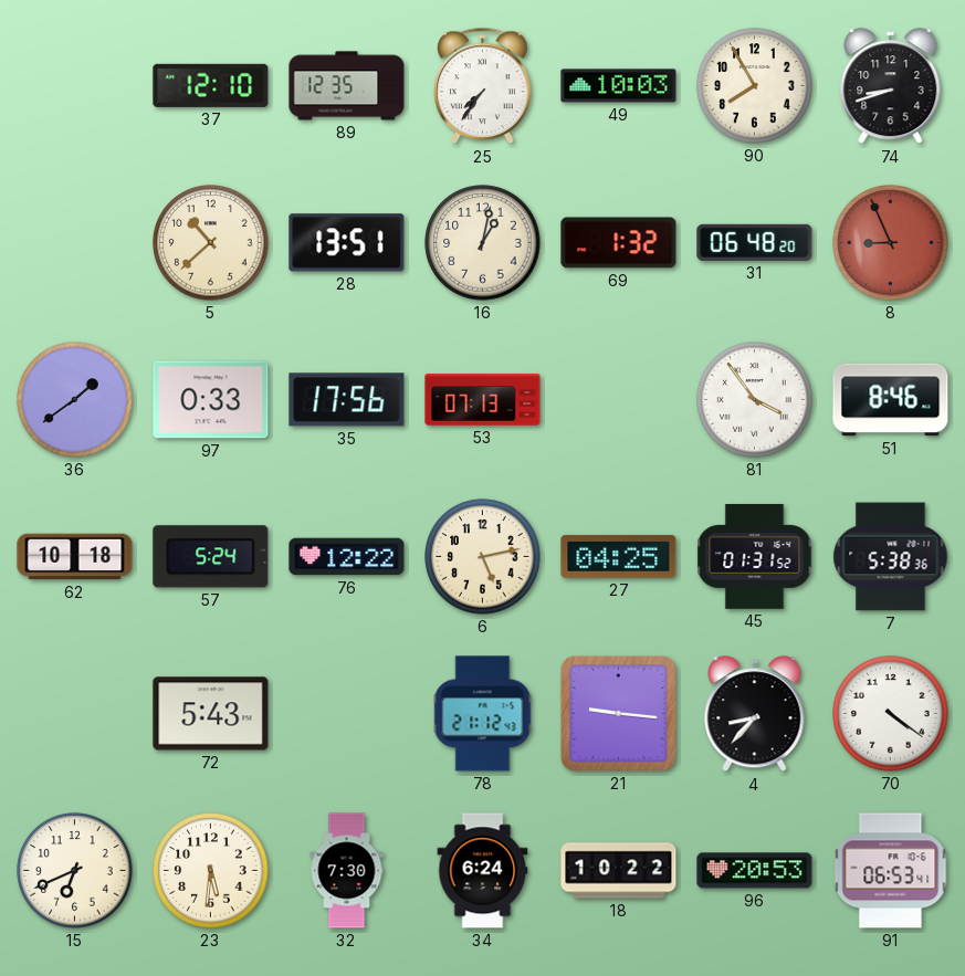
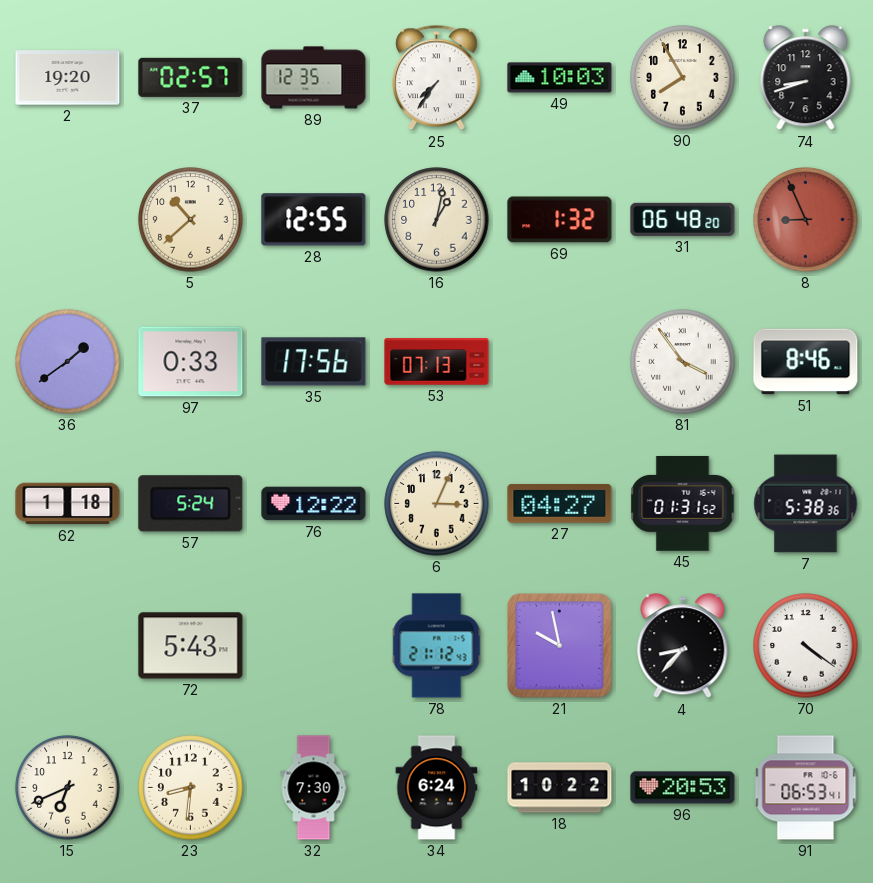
2: none -> 19:20
37: 12:10 -> 02:57
28: 13:51 -> 12:55
62: 10:18 -> 1:18
6: 5:13 -> 3:04
27: 04:25 -> 04:27
21: 9:16 -> 9:58
23: 5:31 -> 8:31
